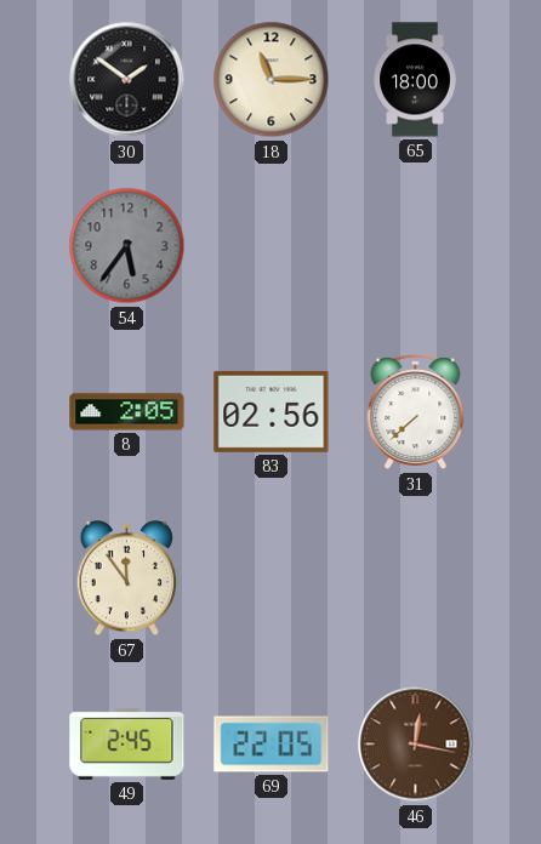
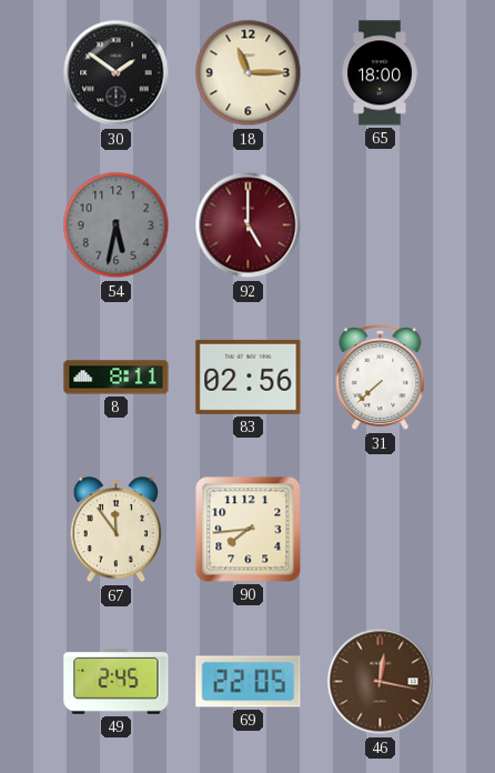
54: 5:36 -> 5:32
92: none -> 5:00
8: 2:05 -> 8:11
90: none -> 7:44
